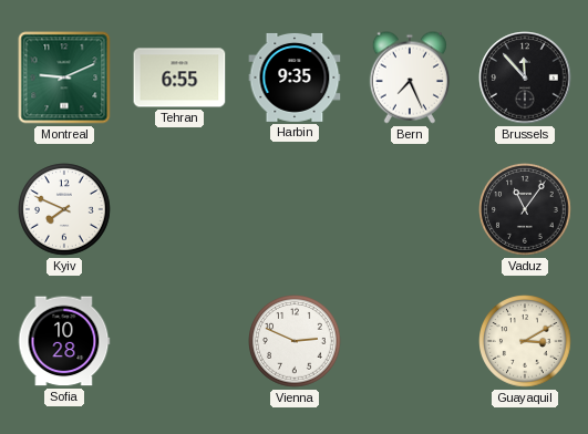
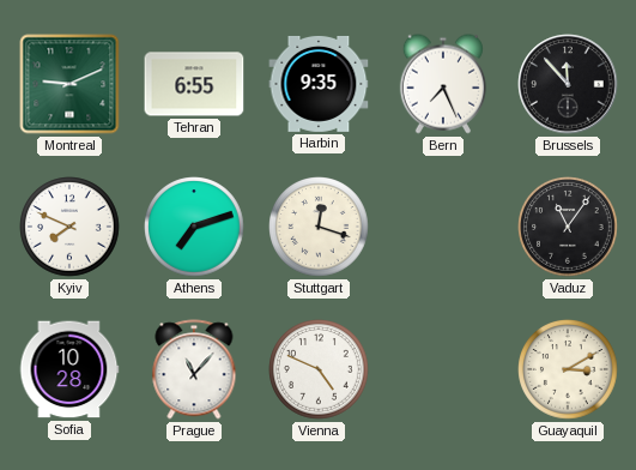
Athens: none -> 7:12
Stuttgart: none -> 12:18
Prague: none -> 11:07
Vienna: 2:49 -> 4:49
